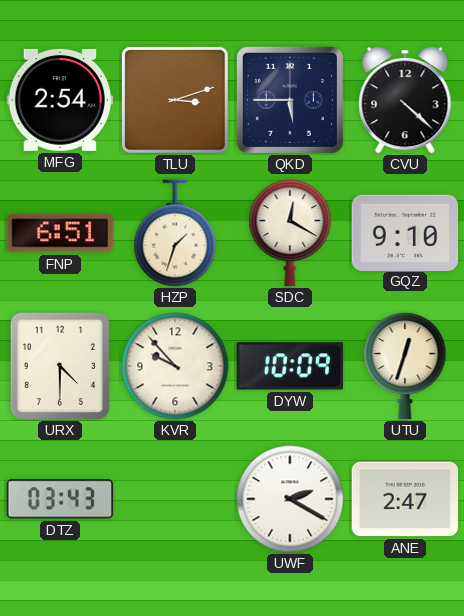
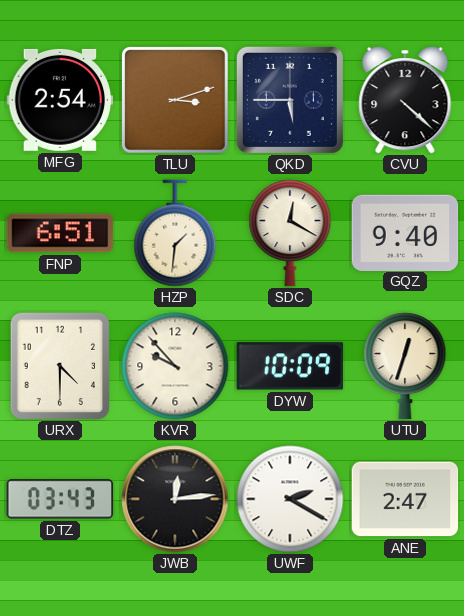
HZP: 1:33 -> 1:31
GQZ: 9:10 -> 9:40
JWB: none -> 12:14
